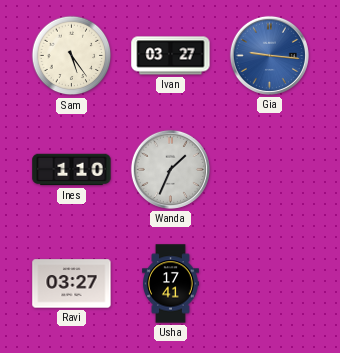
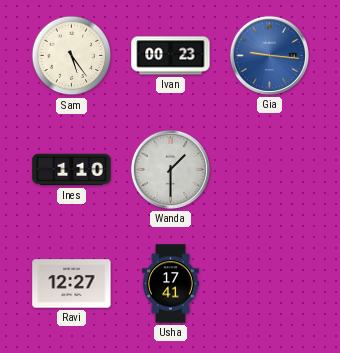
Ivan: 03:27 -> 00:23
Wanda: 1:34 -> 1:30
Ravi: 03:27 -> 12:27
